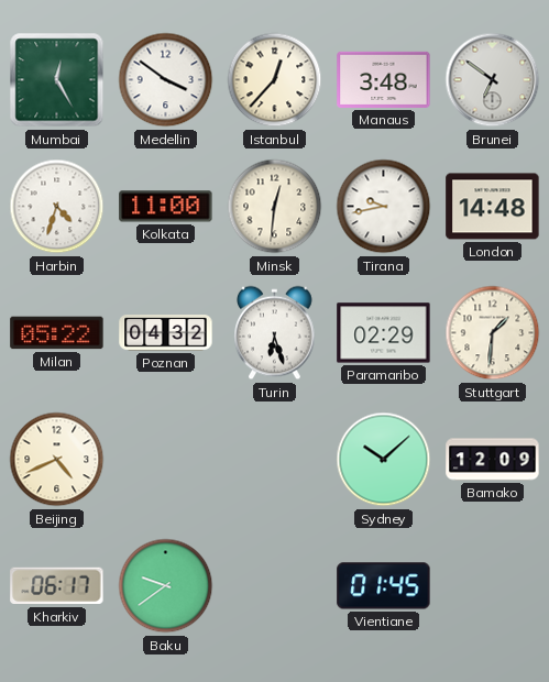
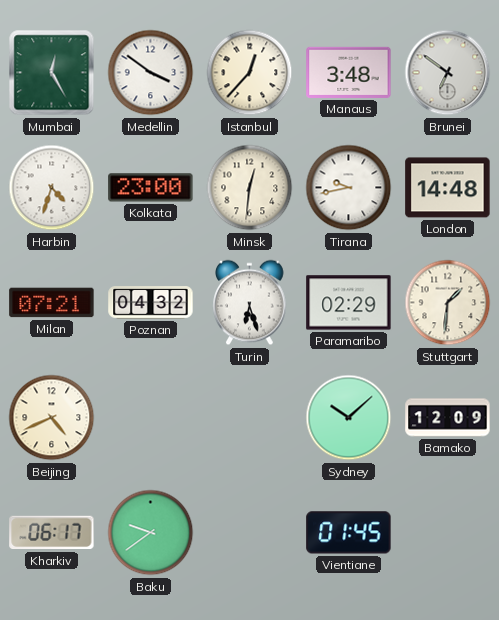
Kolkata: 11:00 -> 23:00
Milan: 05:22 -> 07:21
